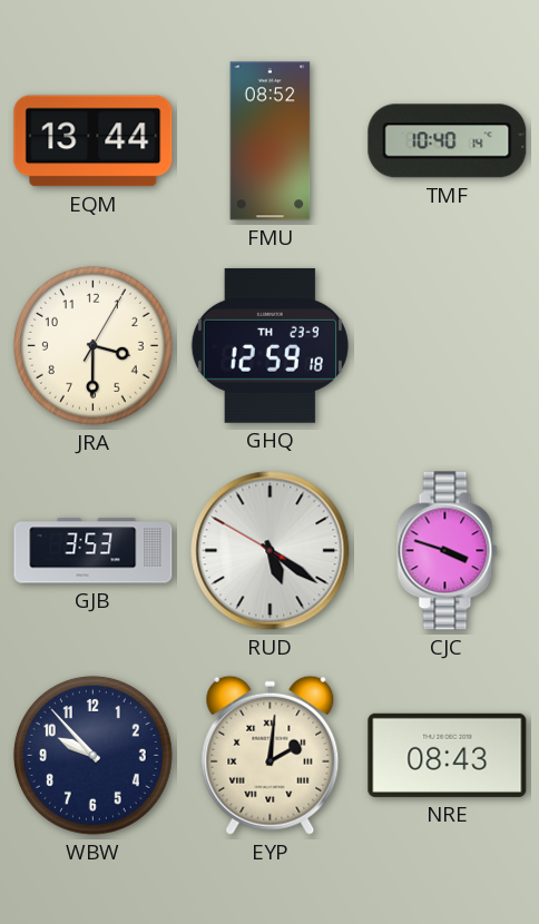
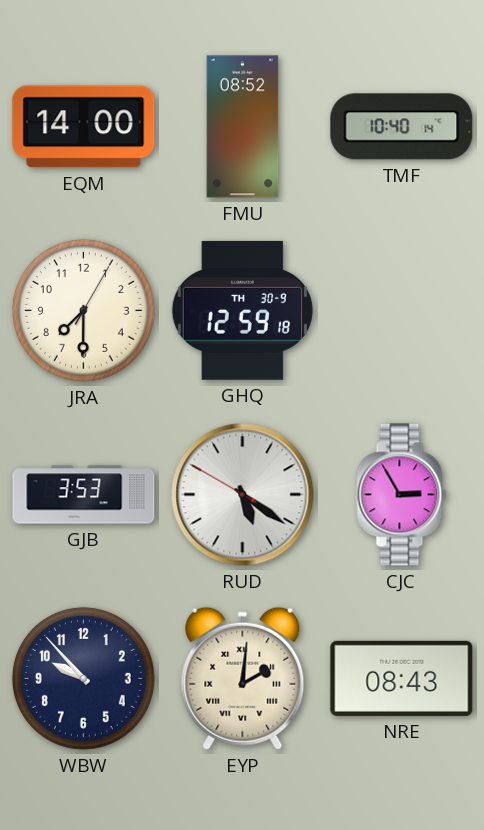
EQM: 13:44 -> 14:00
JRA: 3:30 -> 7:30
GHQ date: TH 23-9 -> TH 30-9
CJC: 3:48 -> 2:55
